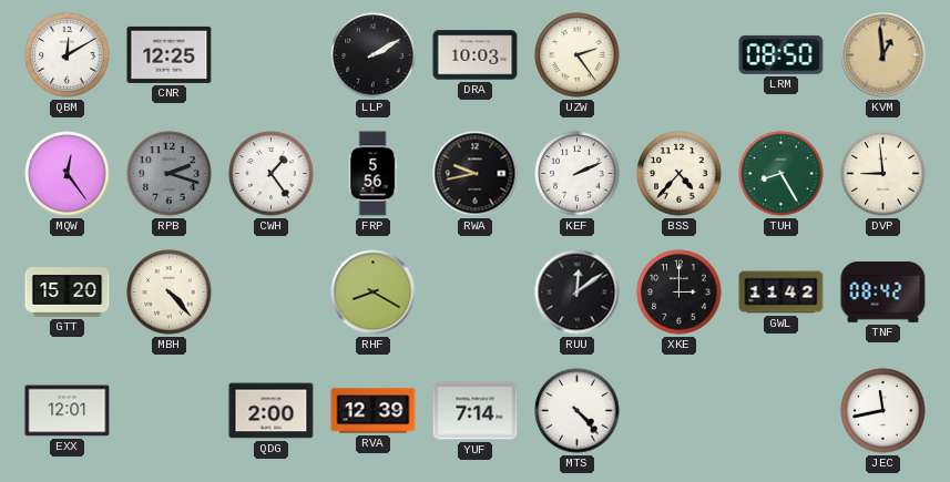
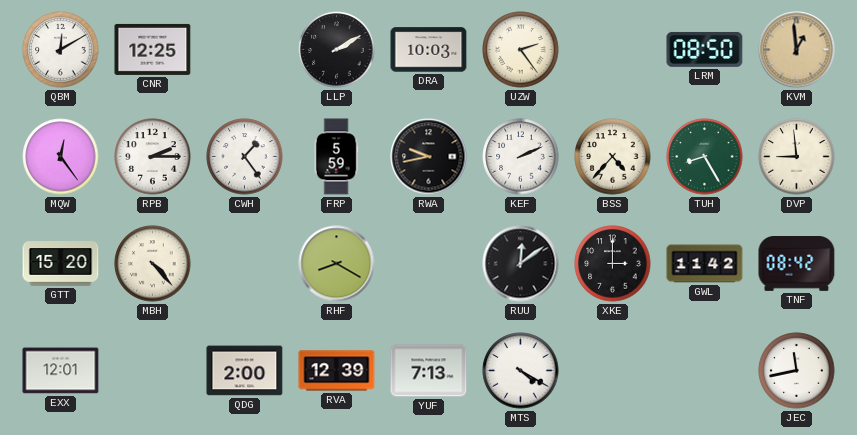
RPB: 2:18 -> 2:15
RPB dial: grey -> white
FRP: 5:56 -> 5:59
YUF: 7:14 -> 7:13
MTS: 4:23 -> 4:20
